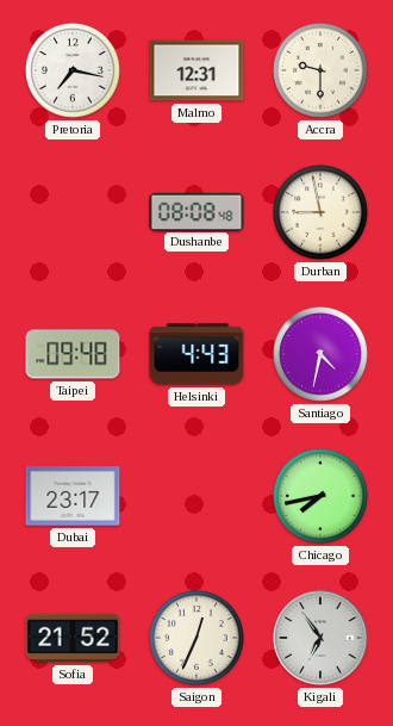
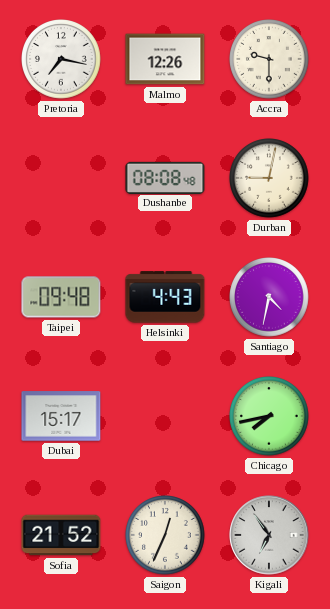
Malmo: 12:31 -> 12:26
Durban: 8:58 -> 9:02
Dubai: 23:17 -> 15:17
